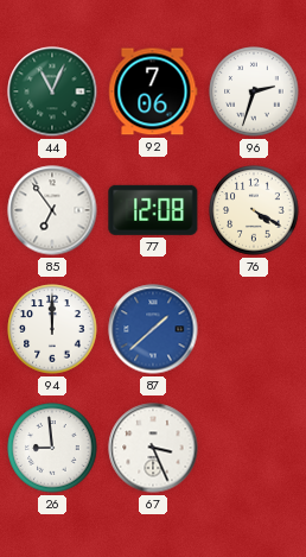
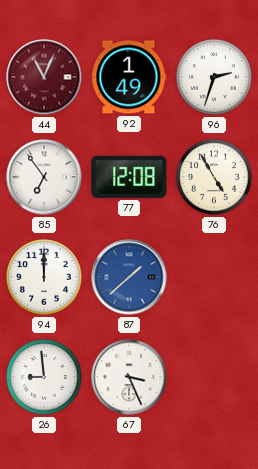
44 dial: green -> burgundy
92: 7:06 -> 1:49
76: 4:20 -> 4:55
